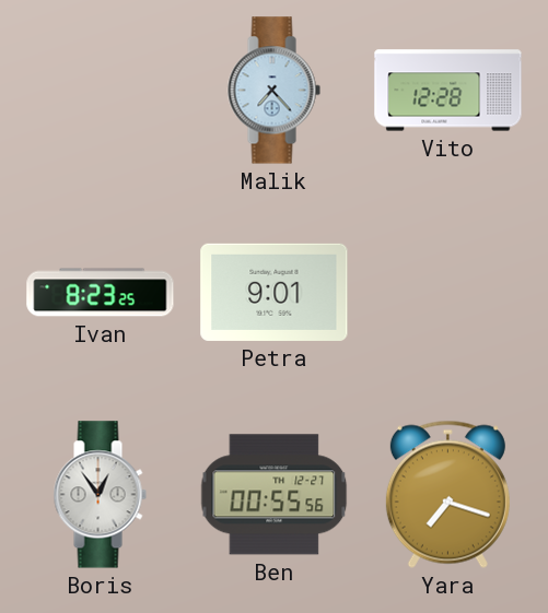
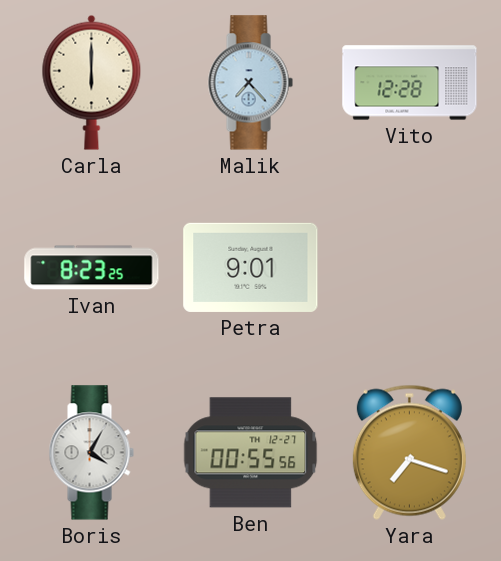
Carla: none -> 6:00
Boris: 12:54 -> 4:05
